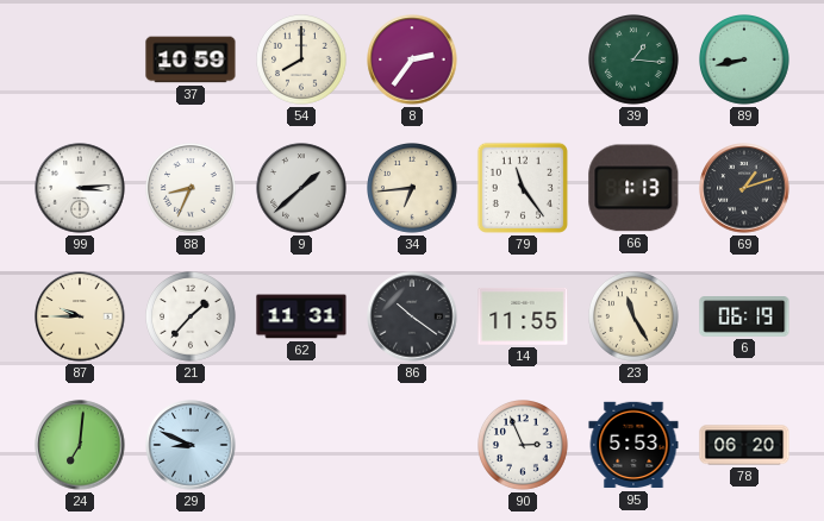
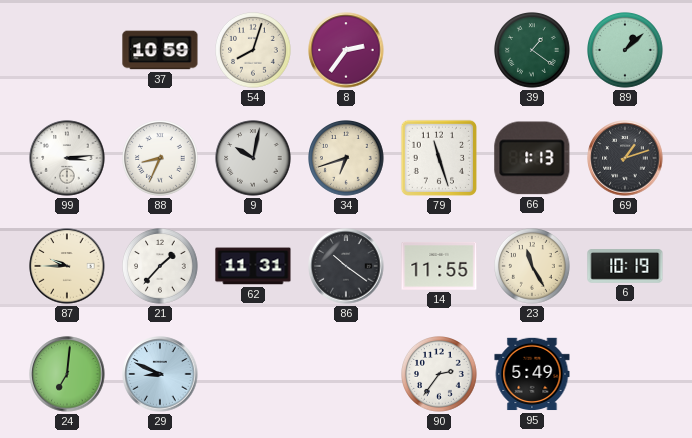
54: 8:00 -> 8:03
39: 1:16 -> 1:21
89: 8:43 -> 1:08
9: 1:38 -> 10:02
34: 6:44 -> 6:42
79: 11:24 -> 11:27
6: 06:19 -> 10:19
90: 2:56 -> 2:36
95: 5:53 -> 5:49
78: 06:20 -> none
